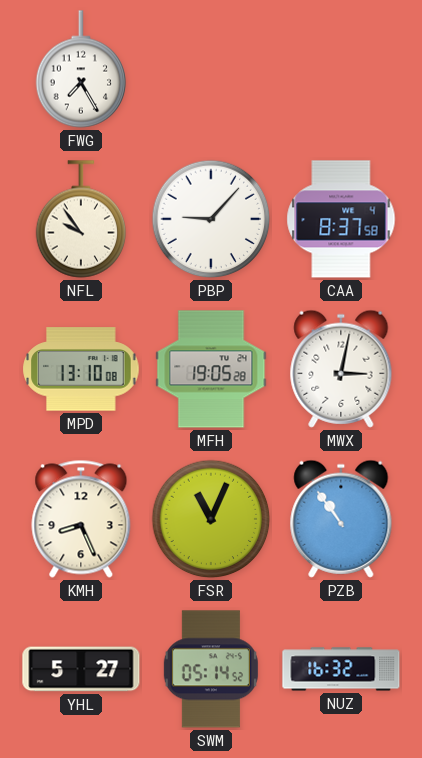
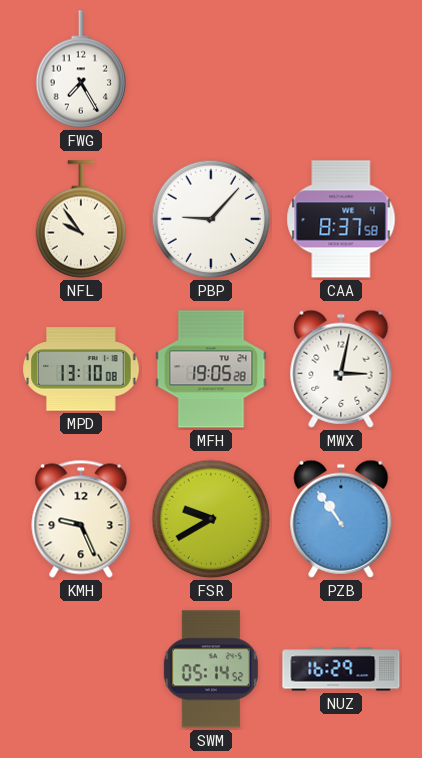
KMH: 8:26 -> 9:26
FSR: 11:04 -> 9:40
YHL: 5:27 -> none
NUZ: 16:32 -> 16:29
